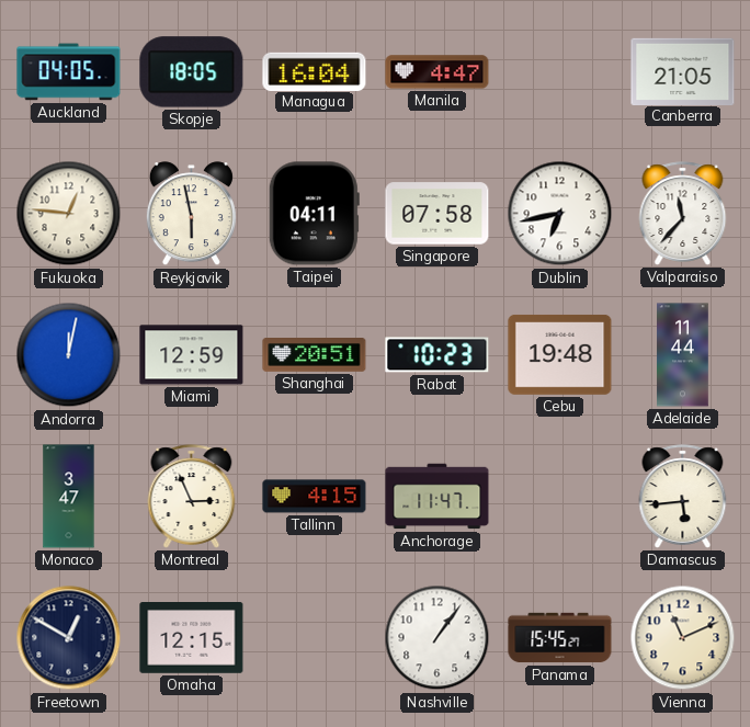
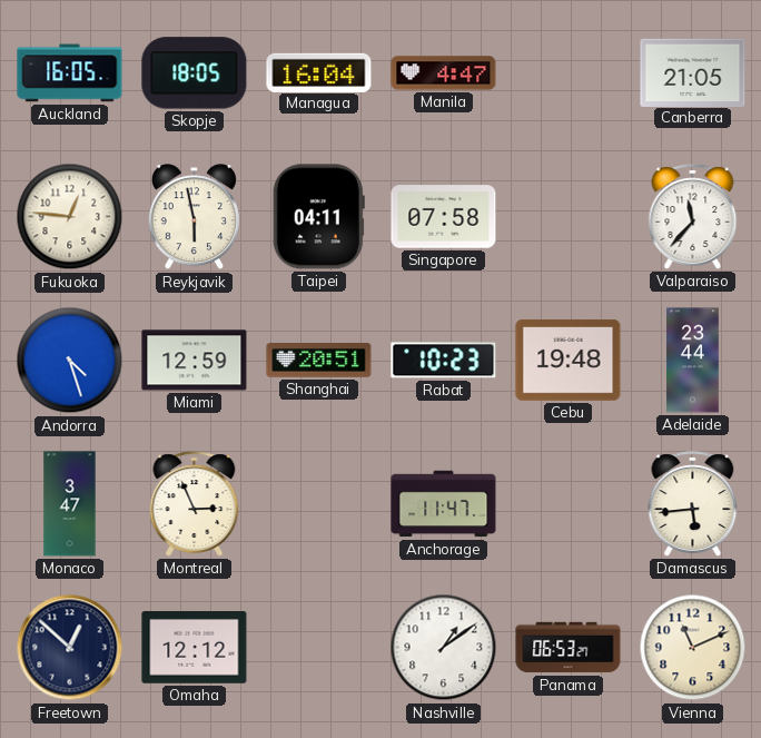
Auckland: 04:05 -> 16:05
Dublin: 6:43 -> none
Andorra: 12:02 -> 4:27
Adelaide: 11:44 -> 23:44
Tallinn: 4:15 -> none
Freetown: 12:50 -> 12:52
Omaha: 12:15 -> 12:12
Nashville: 1:06 -> 1:09
Panama: 15:45 -> 06:53
